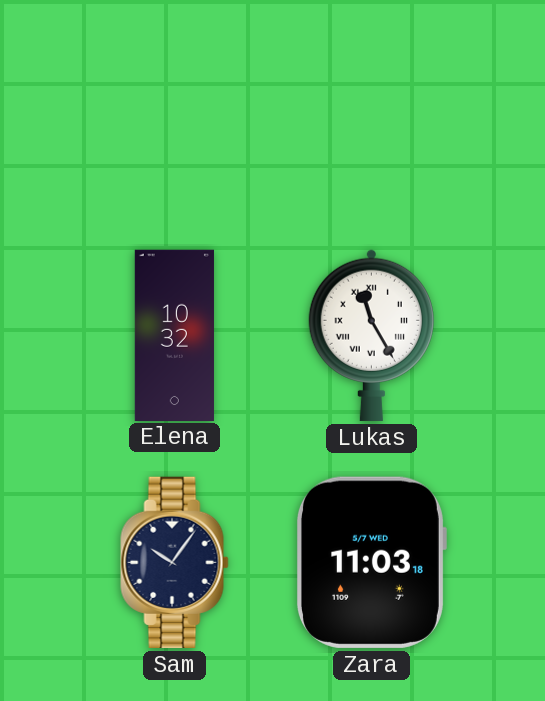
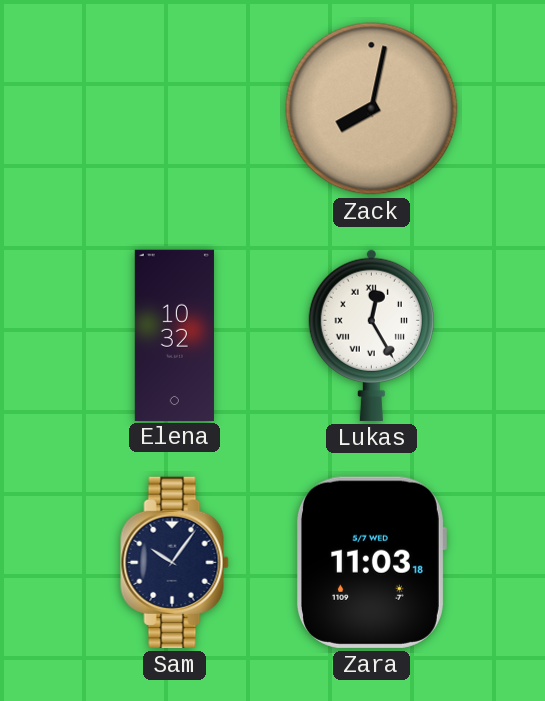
Zack: none -> 8:02
Lukas: 11:25 -> 12:25
